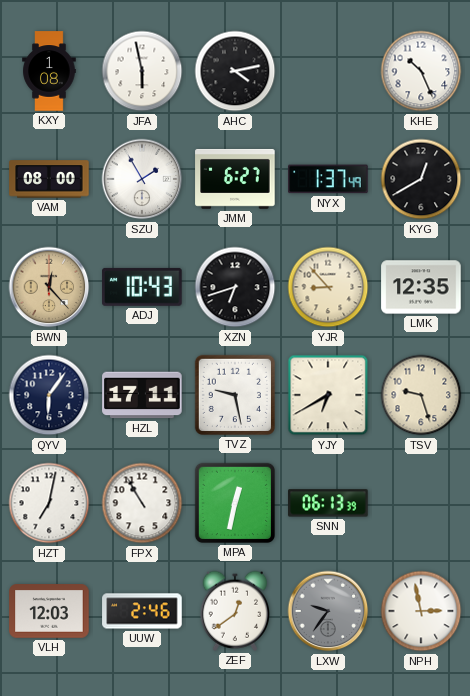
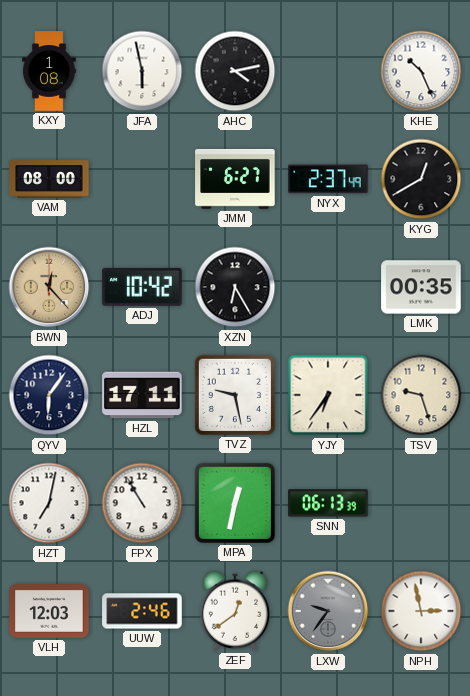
SZU: 1:55 -> none
NYX: 1:37 -> 2:37
ADJ: 10:43 -> 10:42
XZN: 6:42 -> 6:25
YJR: 8:53 -> none
LMK: 12:35 -> 00:35
YJY: 6:40 -> 6:36
